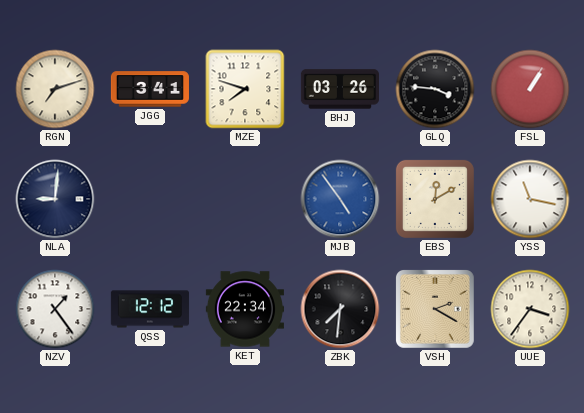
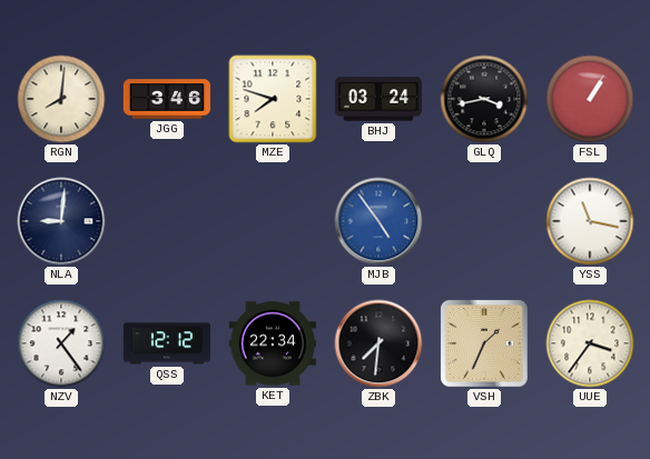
RGN: 7:12 -> 8:01
JGG: 3:41 -> 3:46
BHJ: 03:26 -> 03:24
GLQ: 3:46 -> 3:43
EBS: 12:10 -> none
VSH: 2:20 -> 1:34
